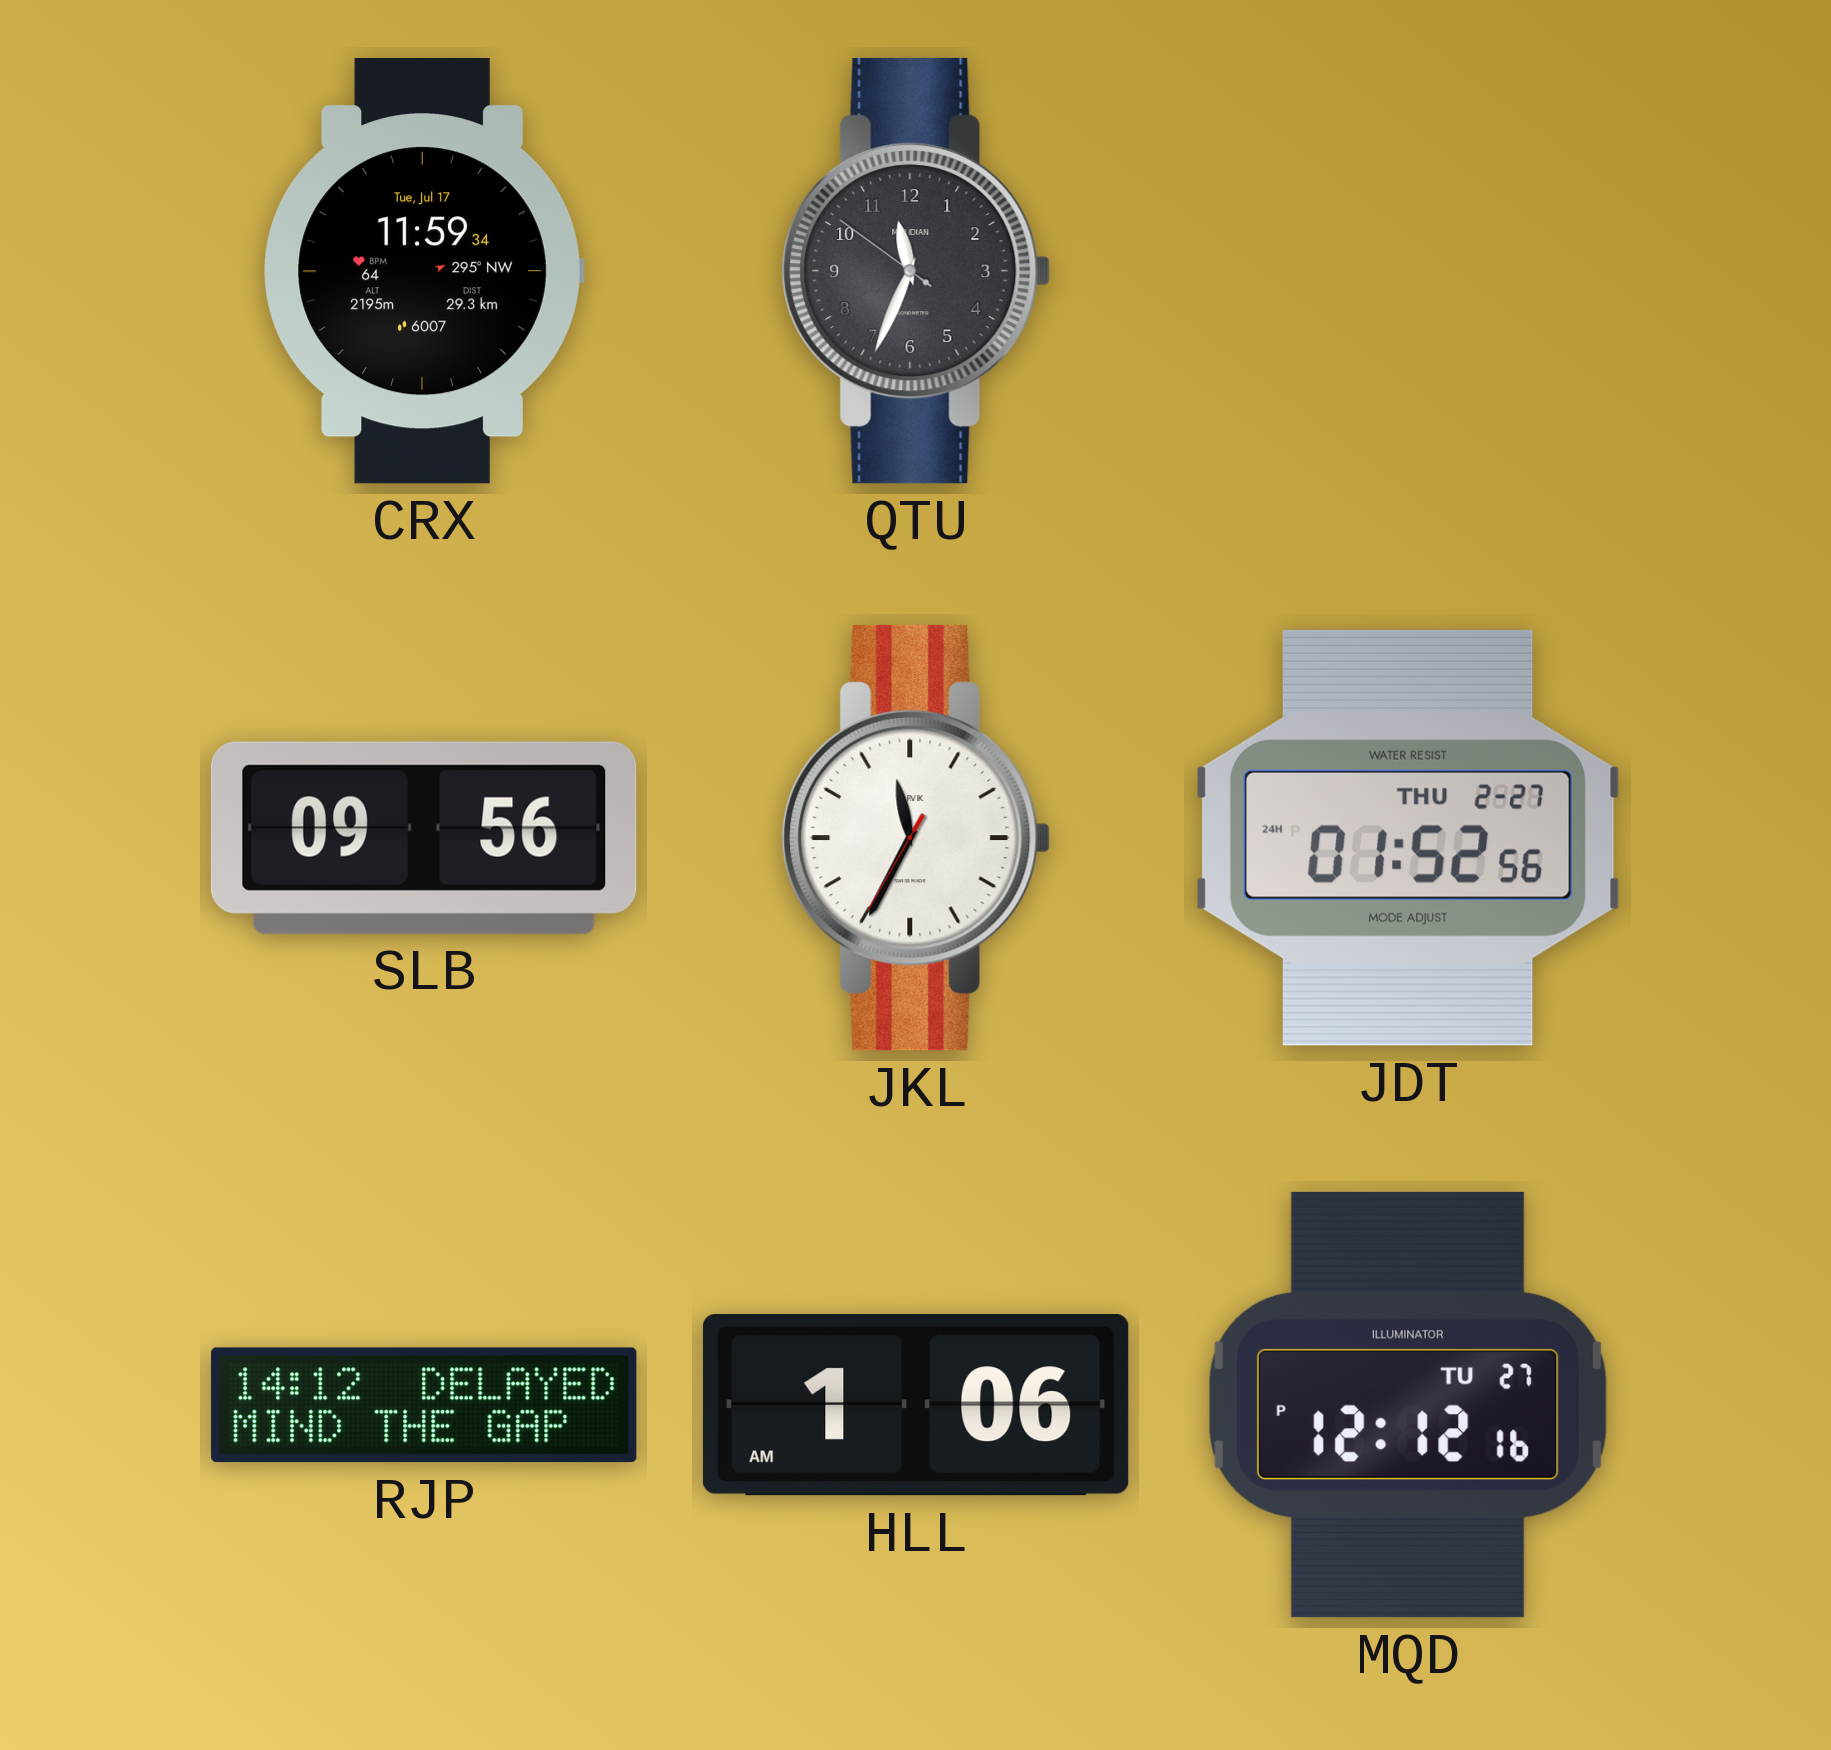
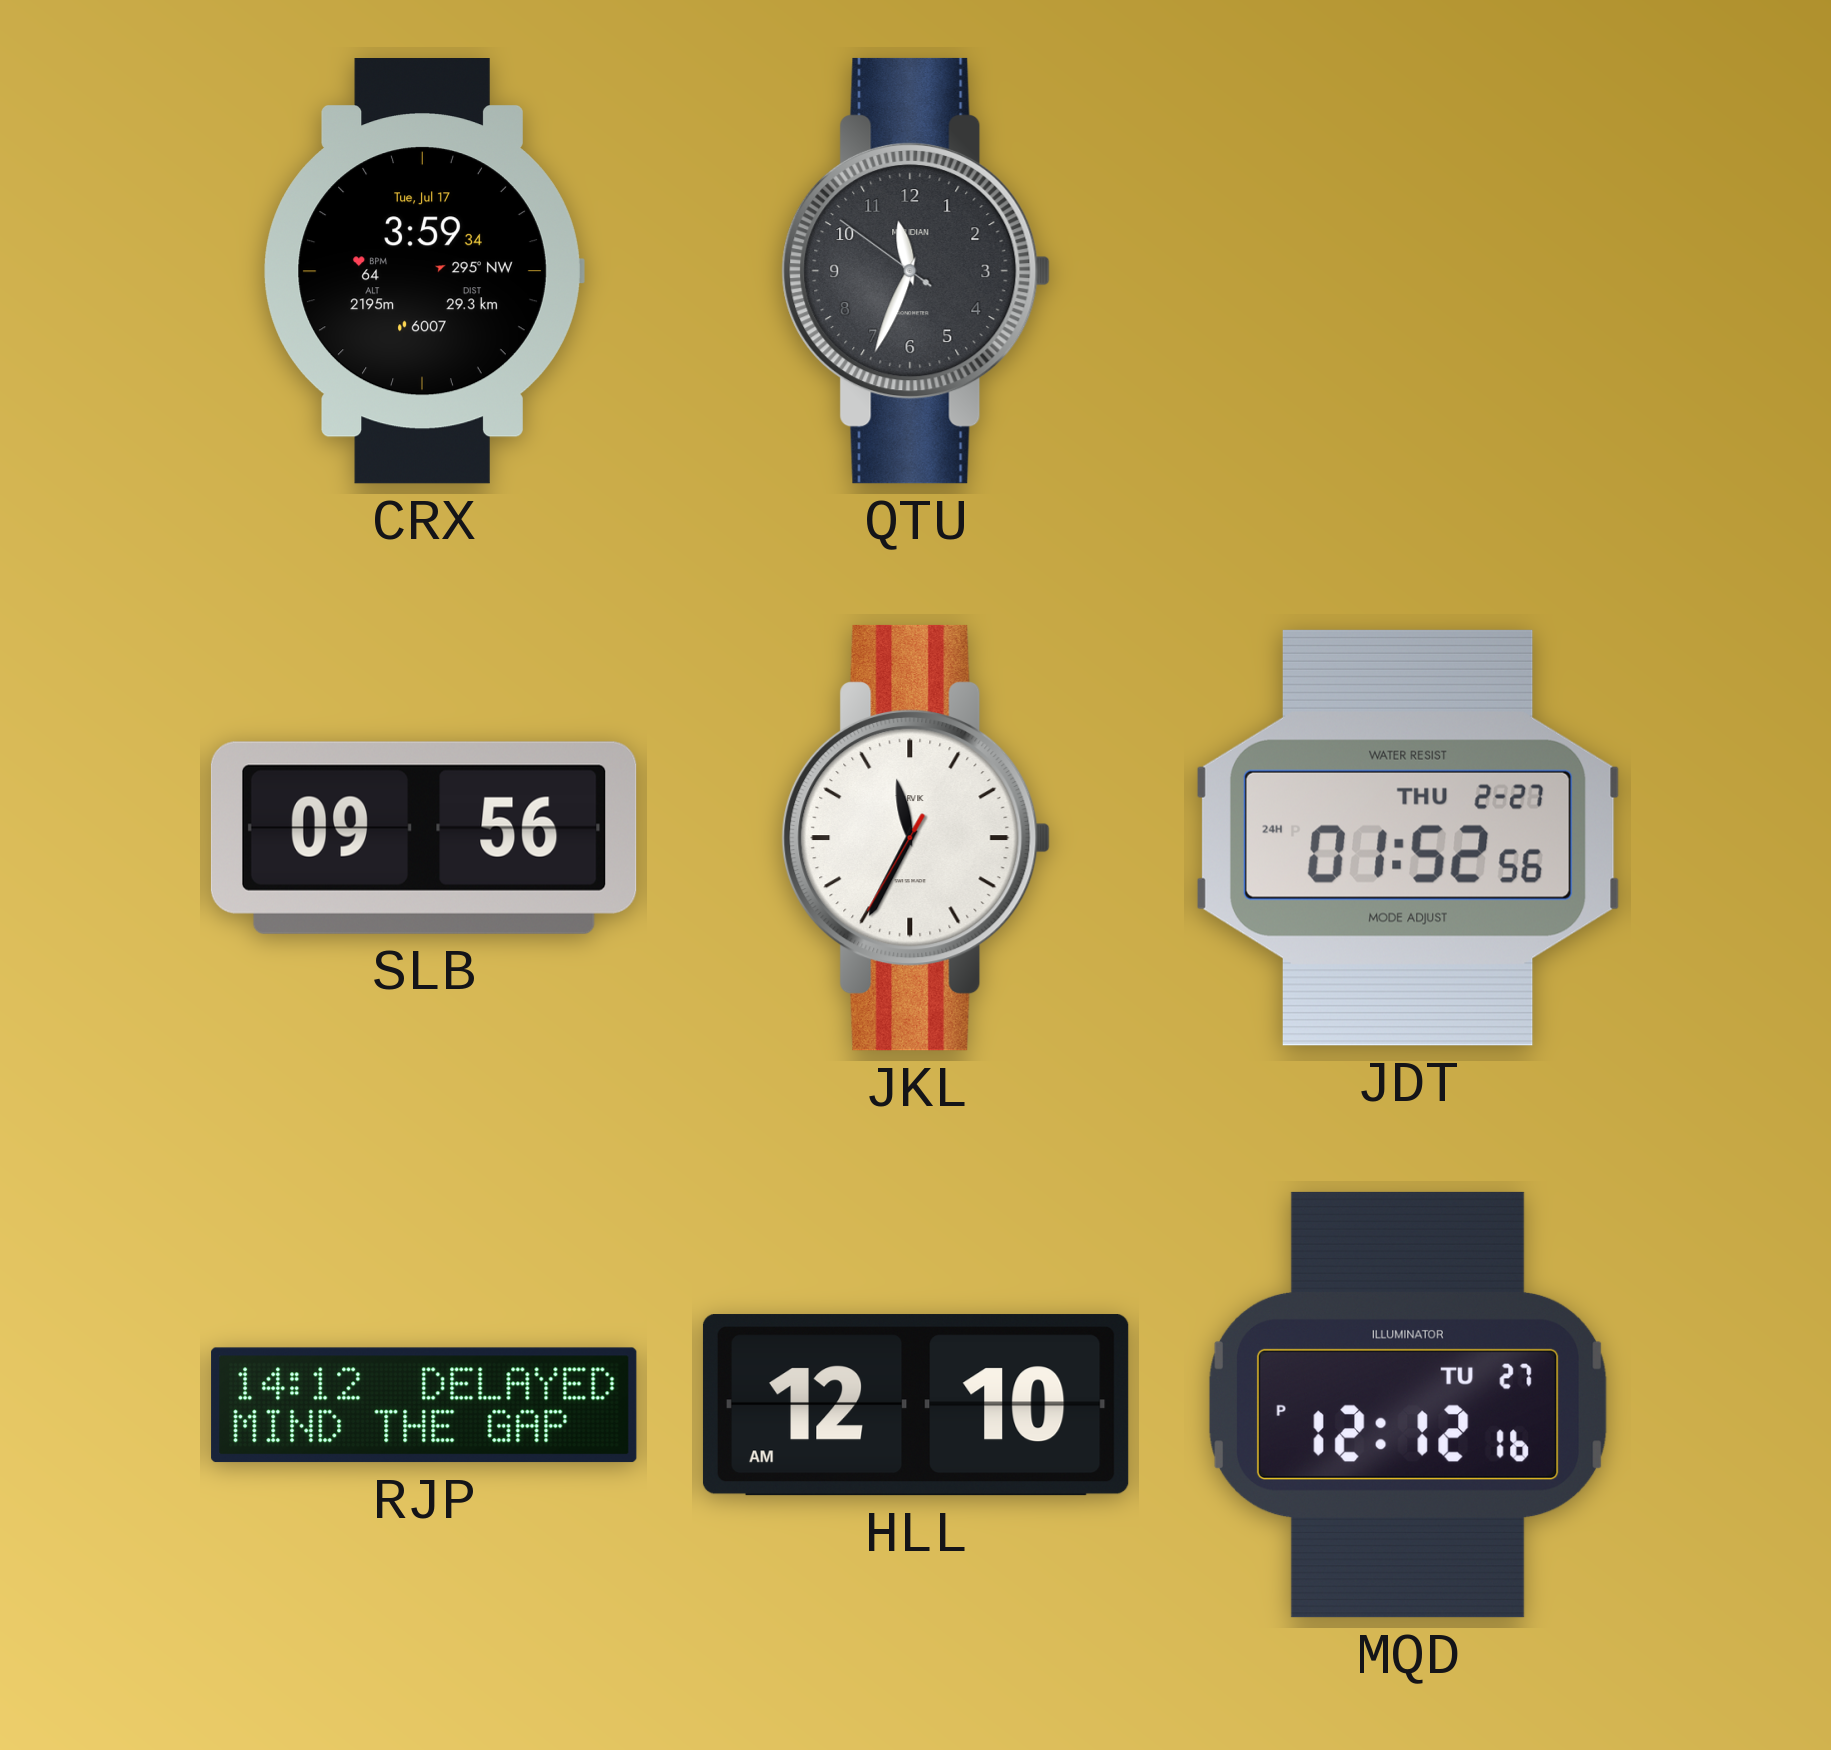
CRX: 11:59 -> 3:59
HLL: 1:06 -> 12:10
